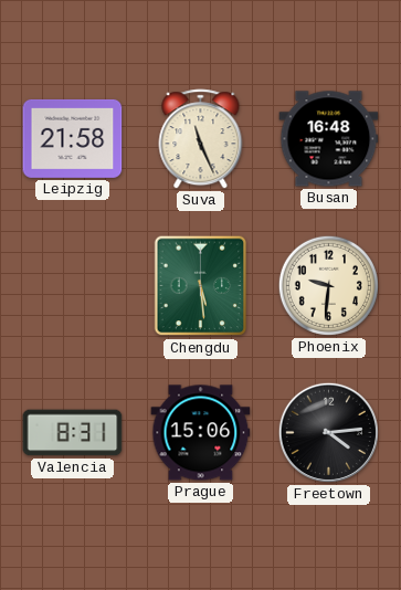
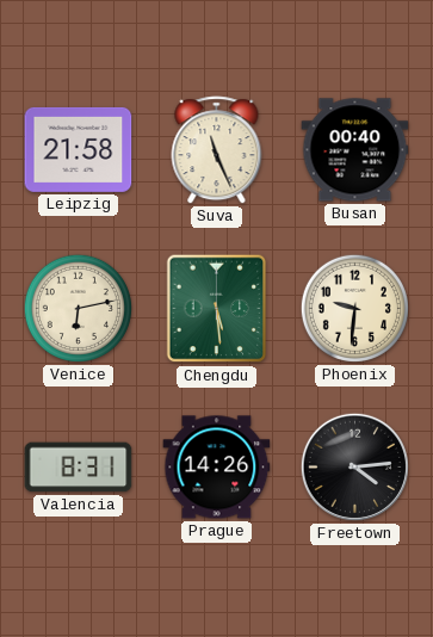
Busan: 16:48 -> 00:40
Venice: none -> 6:13
Prague: 15:06 -> 14:26
